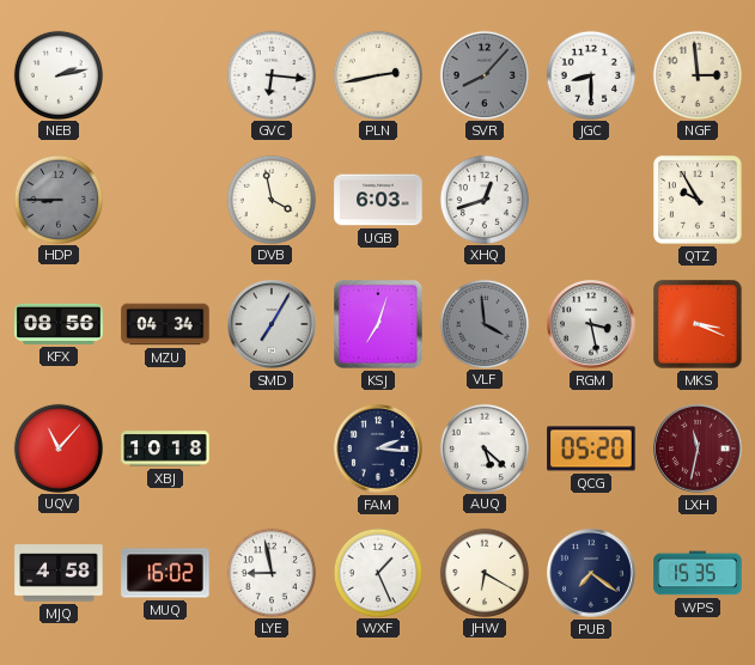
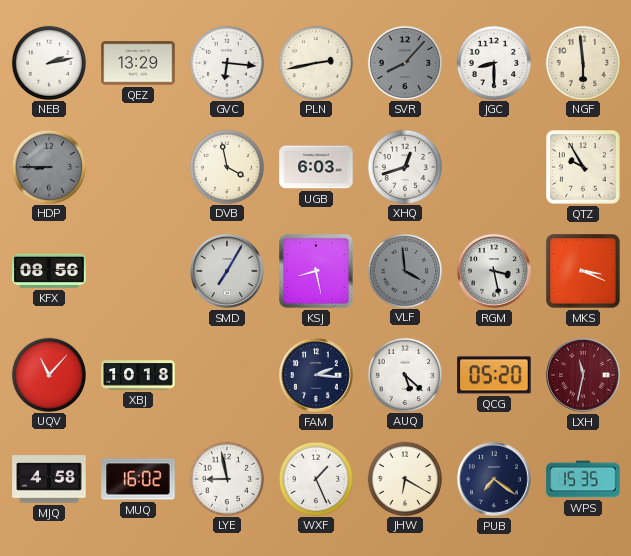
QEZ: none -> 13:29
NGF: 2:59 -> 5:59
MZU: 04:34 -> none
KSJ: 7:03 -> 8:28
